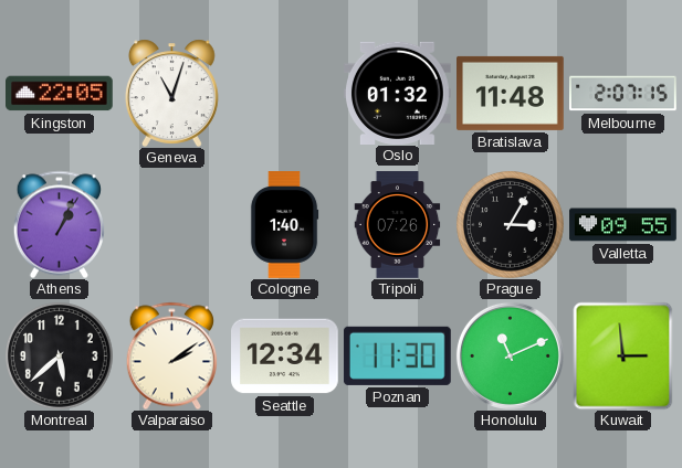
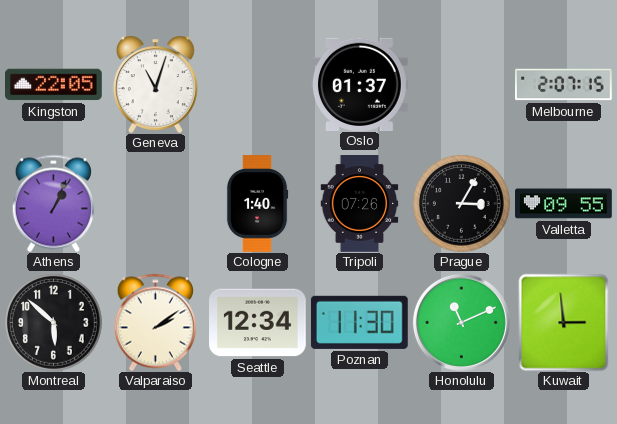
Oslo: 01:32 -> 01:37
Bratislava: 11:48 -> none
Montreal: 5:38 -> 5:52
